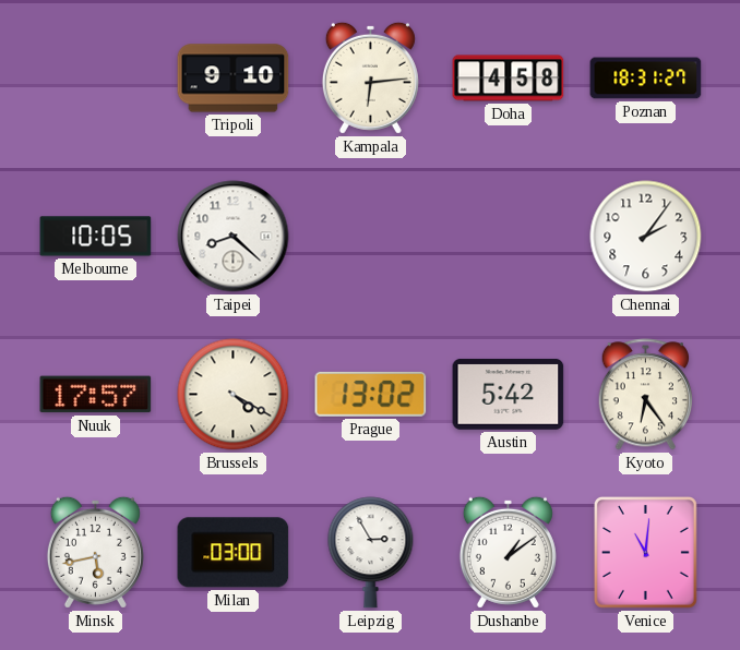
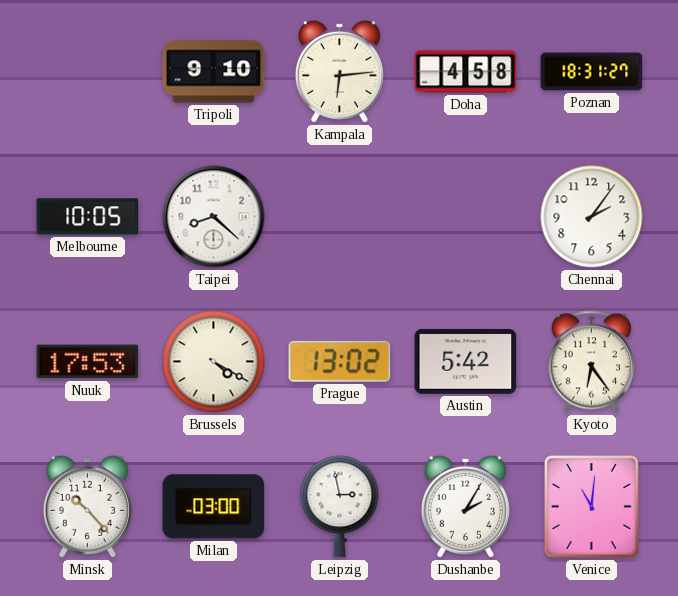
Nuuk: 17:57 -> 17:53
Minsk: 5:43 -> 10:23
Leipzig: 2:55 -> 2:58
Dushanbe: 1:09 -> 2:05
